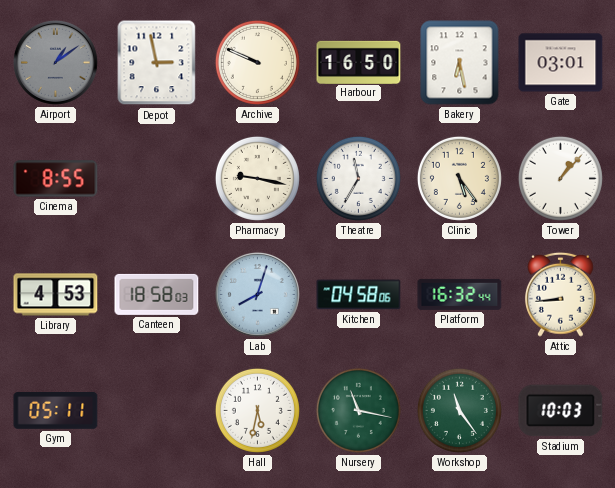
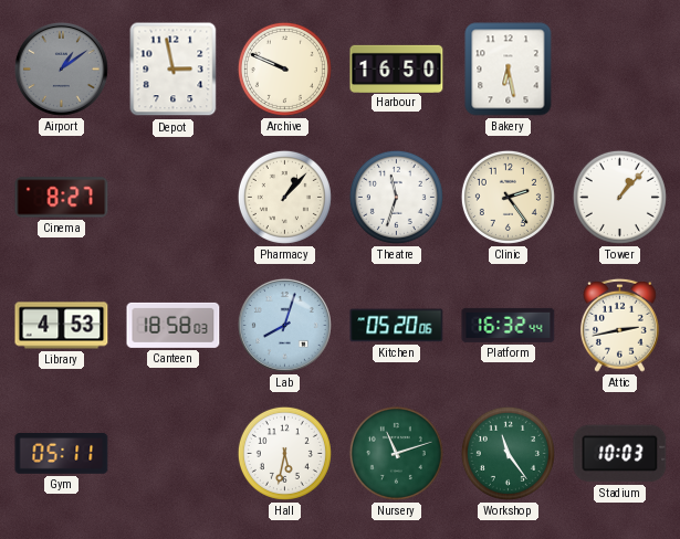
Gate: 03:01 -> none
Cinema: 8:55 -> 8:27
Pharmacy: 9:17 -> 1:07
Theatre: 11:35 -> 11:33
Clinic: 5:24 -> 2:24
Kitchen: 04:58 -> 05:20
Attic: 8:44 -> 2:43
Nursery: 11:17 -> 11:12
